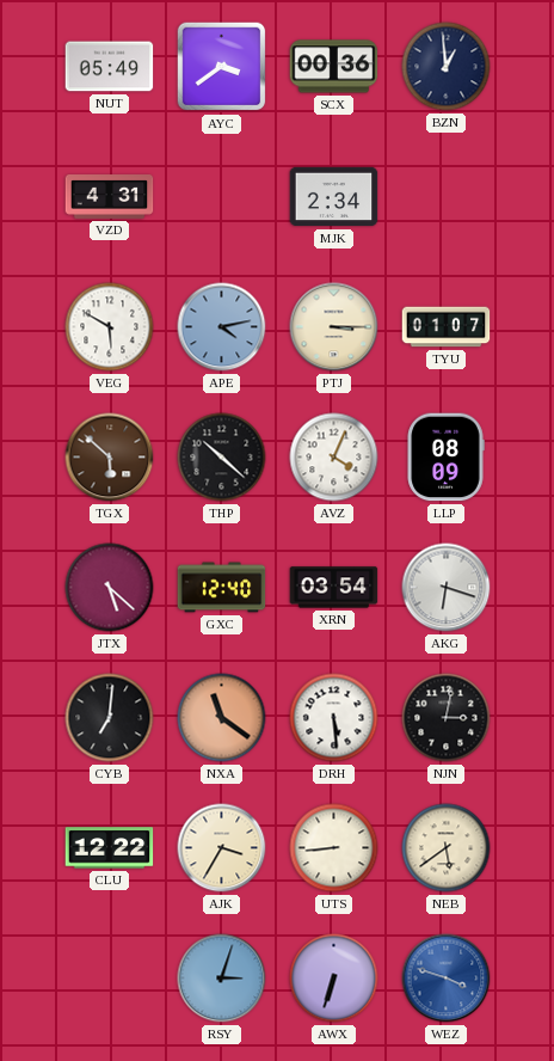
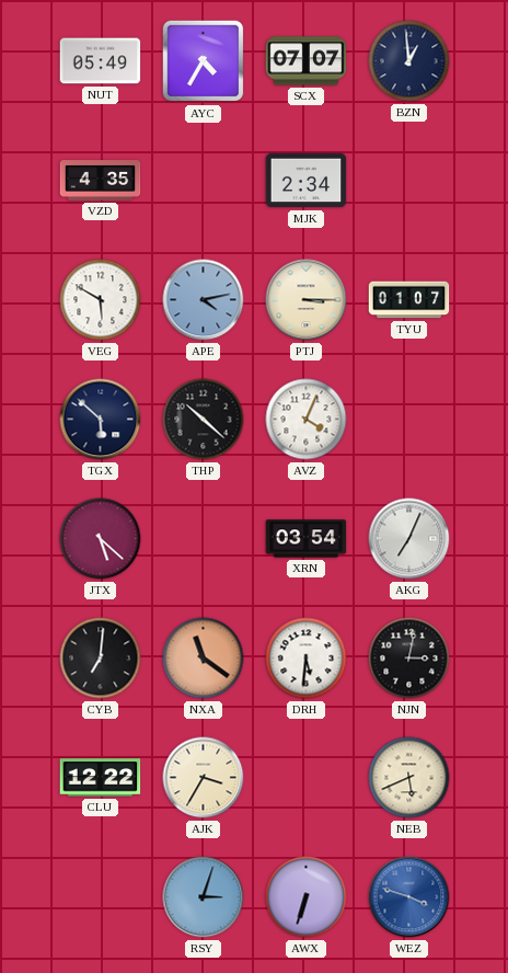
AYC: 3:39 -> 4:35
SCX: 00:36 -> 07:07
VZD: 4:31 -> 4:35
TGX dial: brown -> navy
LLP: 08:09 -> none
GXC: 12:40 -> none
AKG: 6:18 -> 7:04
DRH: 5:29 -> 5:31
UTS: 8:44 -> none
NEB: 5:39 -> 5:41
